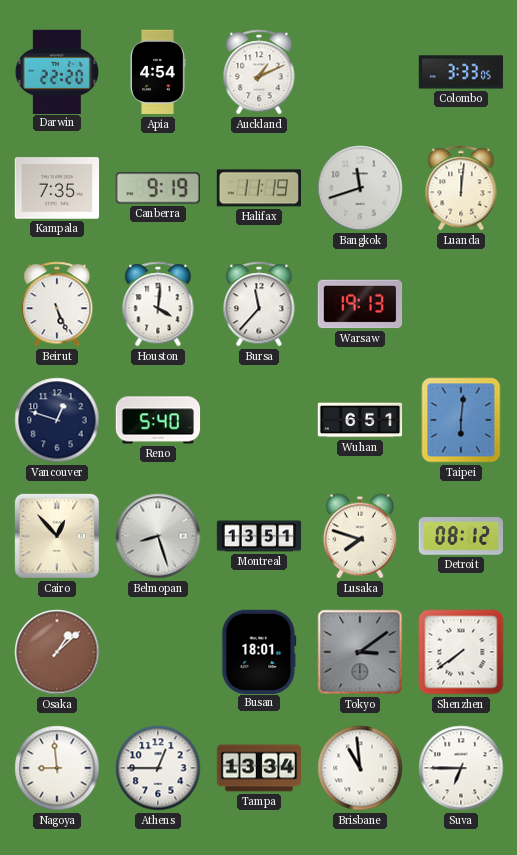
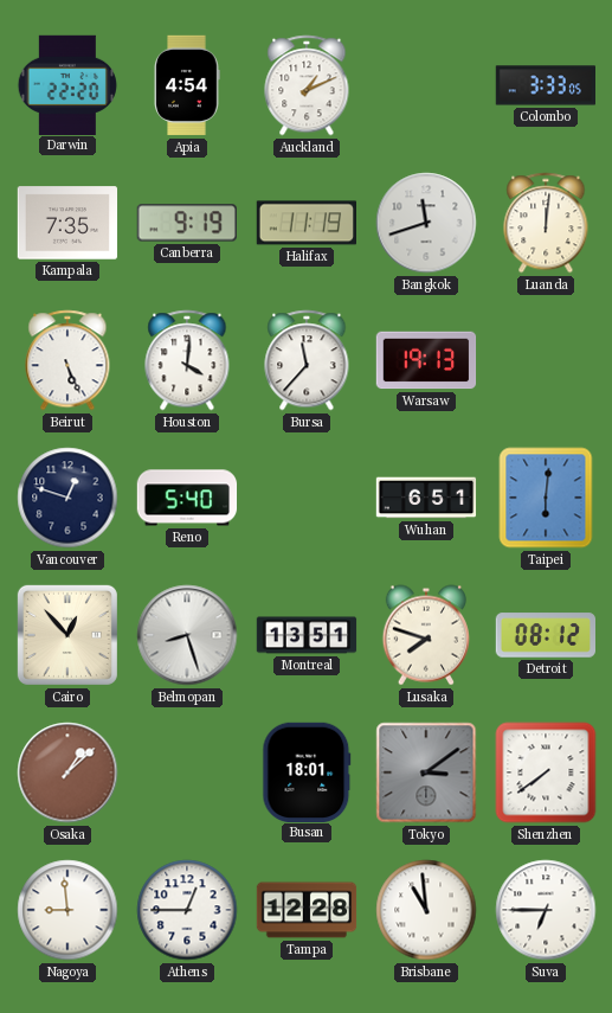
Tampa: 13:34 -> 12:28
